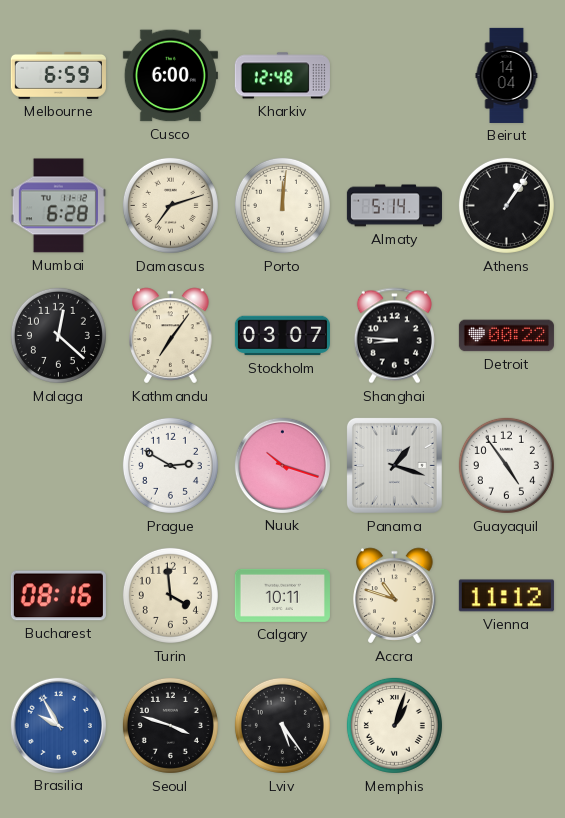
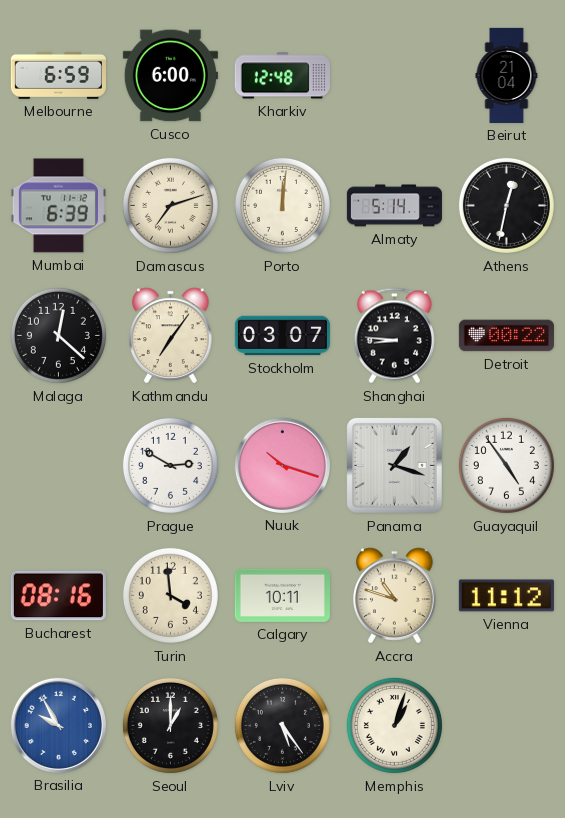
Beirut: 14:04 -> 21:04
Mumbai: 6:28 -> 6:39
Athens: 1:06 -> 12:32
Seoul: 3:48 -> 1:00
